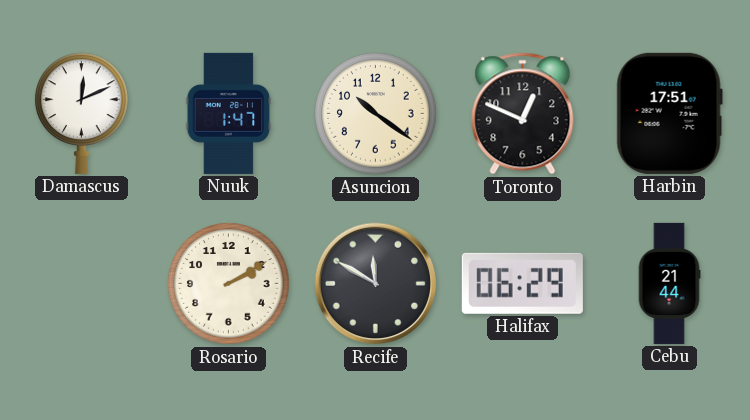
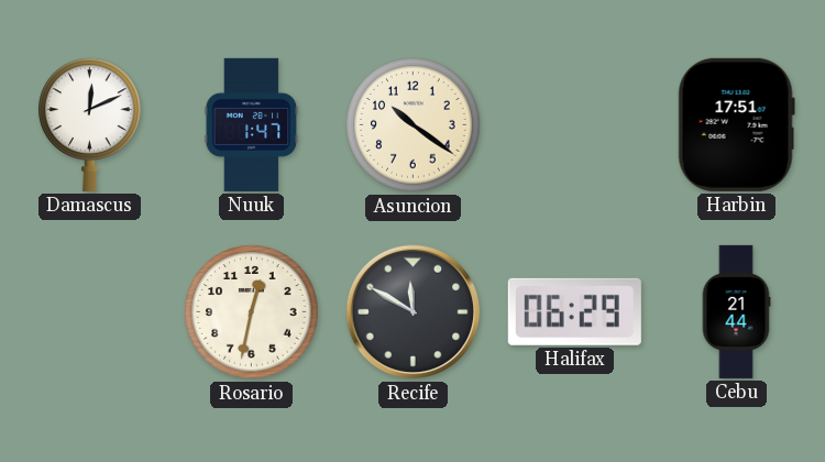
Toronto: 12:49 -> none
Rosario: 2:10 -> 12:32
